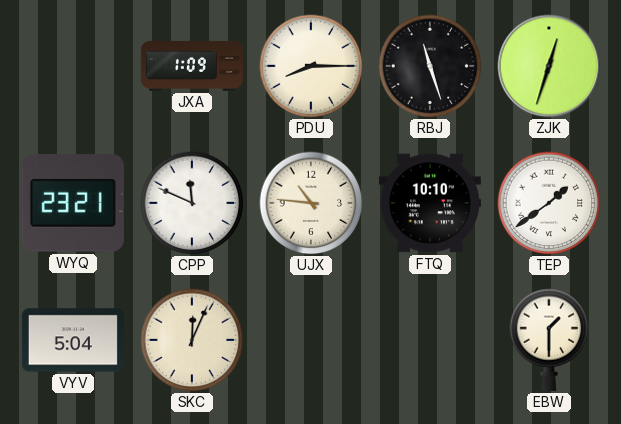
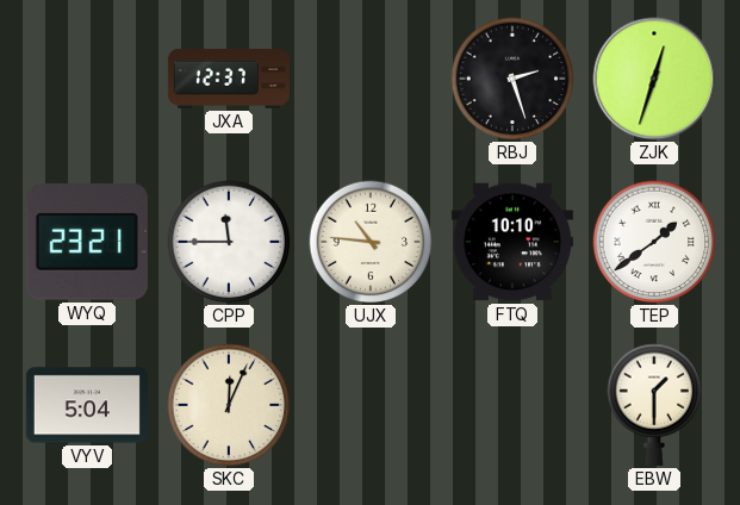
JXA: 1:09 -> 12:37
PDU: 8:15 -> none
RBJ: 11:27 -> 2:27
CPP: 11:49 -> 11:45
